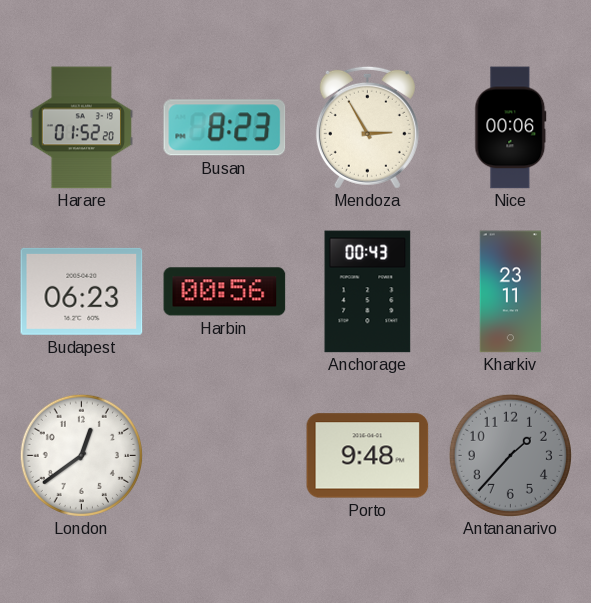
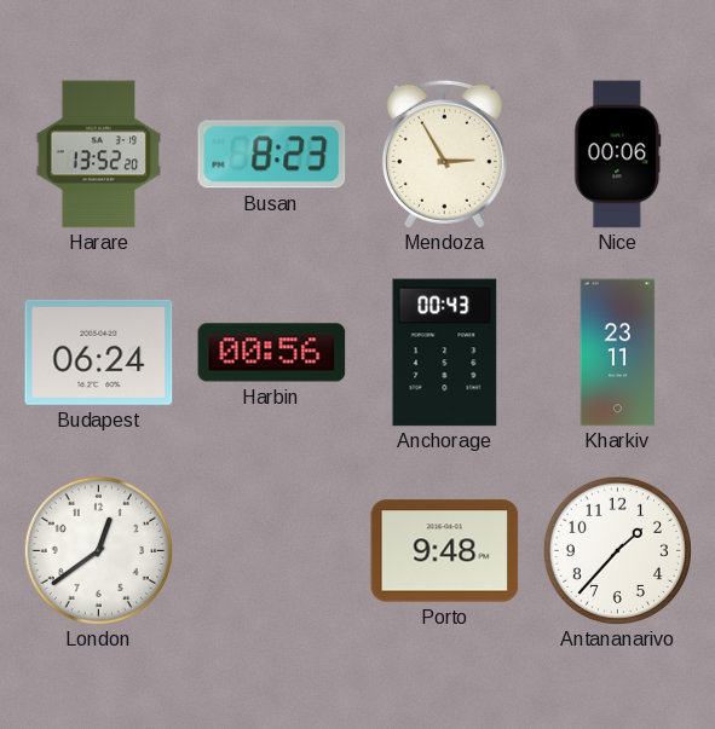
Harare: 01:52 -> 13:52
Budapest: 06:23 -> 06:24
Antananarivo dial: grey -> white
